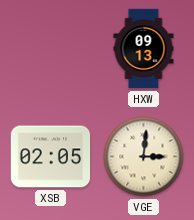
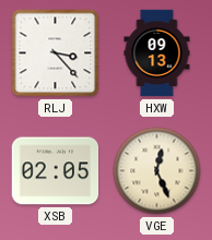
RLJ: none -> 3:23
VGE: 3:01 -> 12:26
